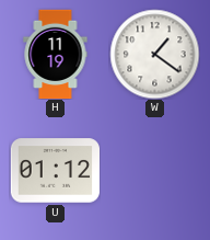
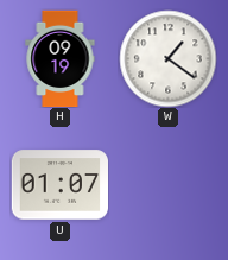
H: 11:19 -> 09:19
U: 01:12 -> 01:07
